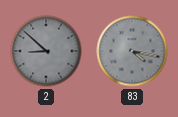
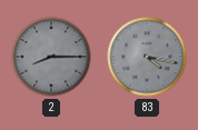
2: 8:52 -> 8:15
